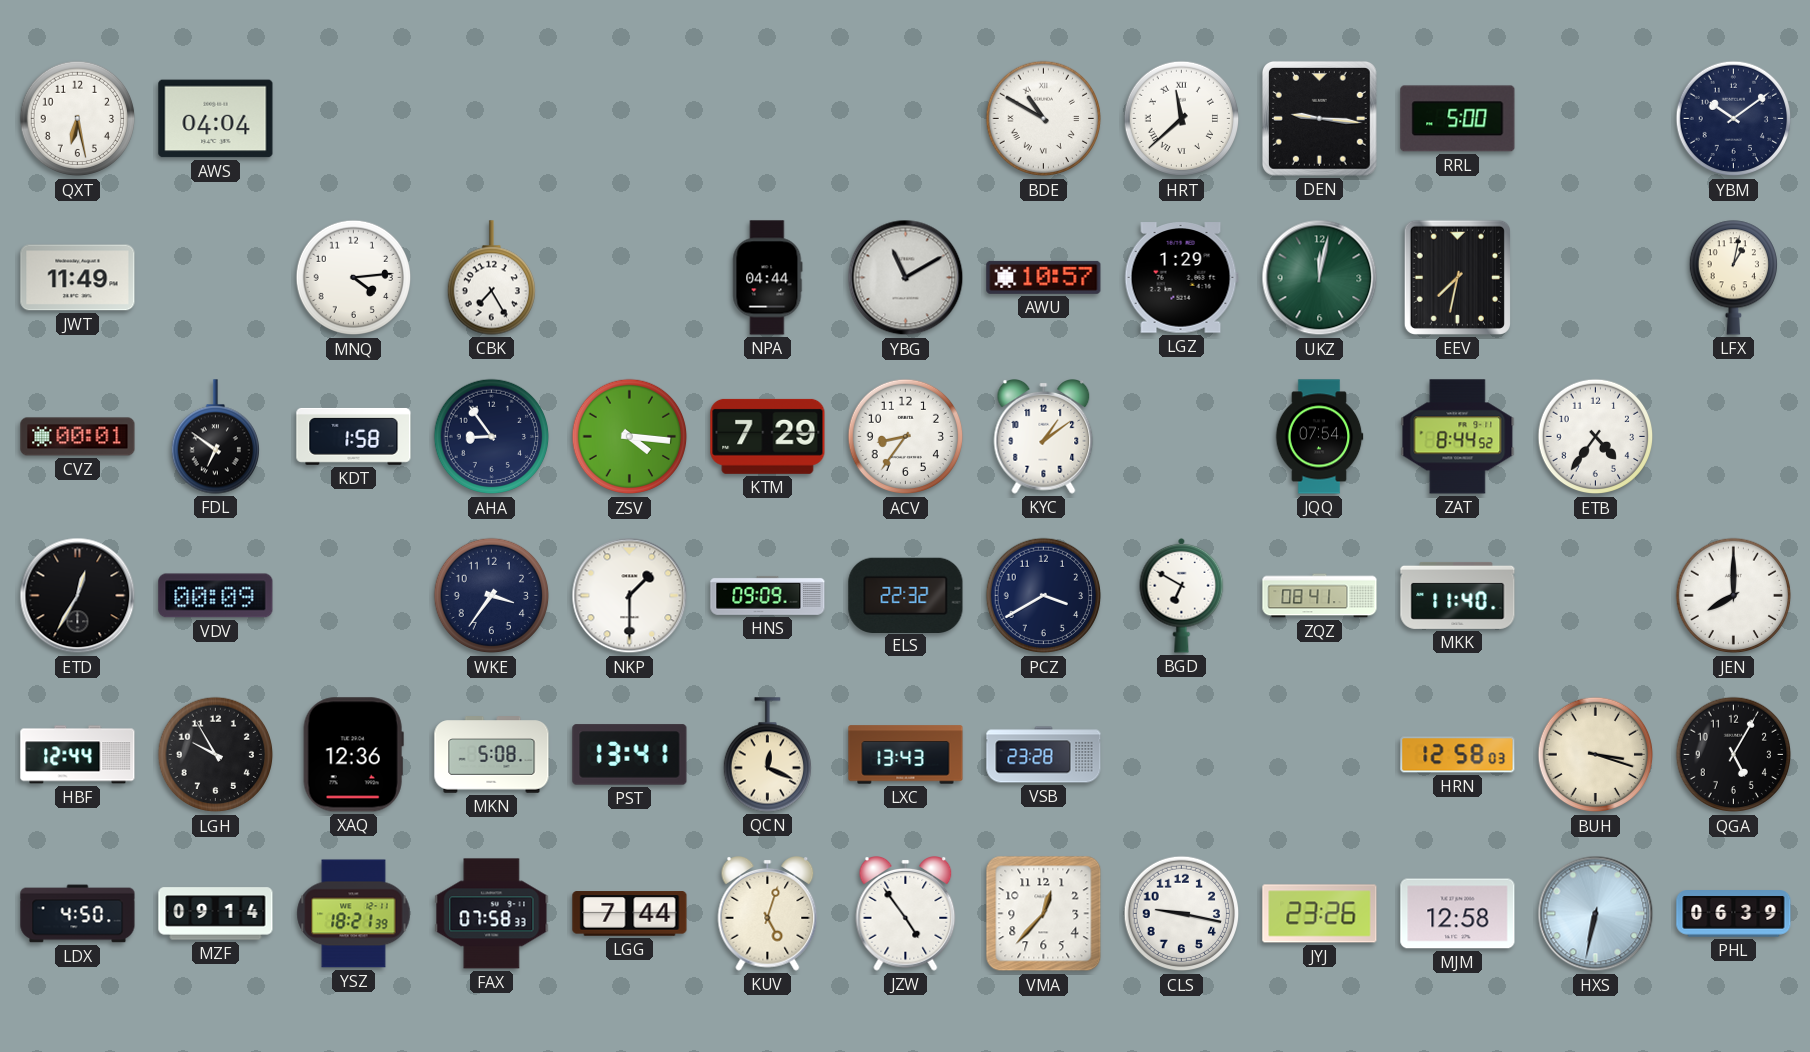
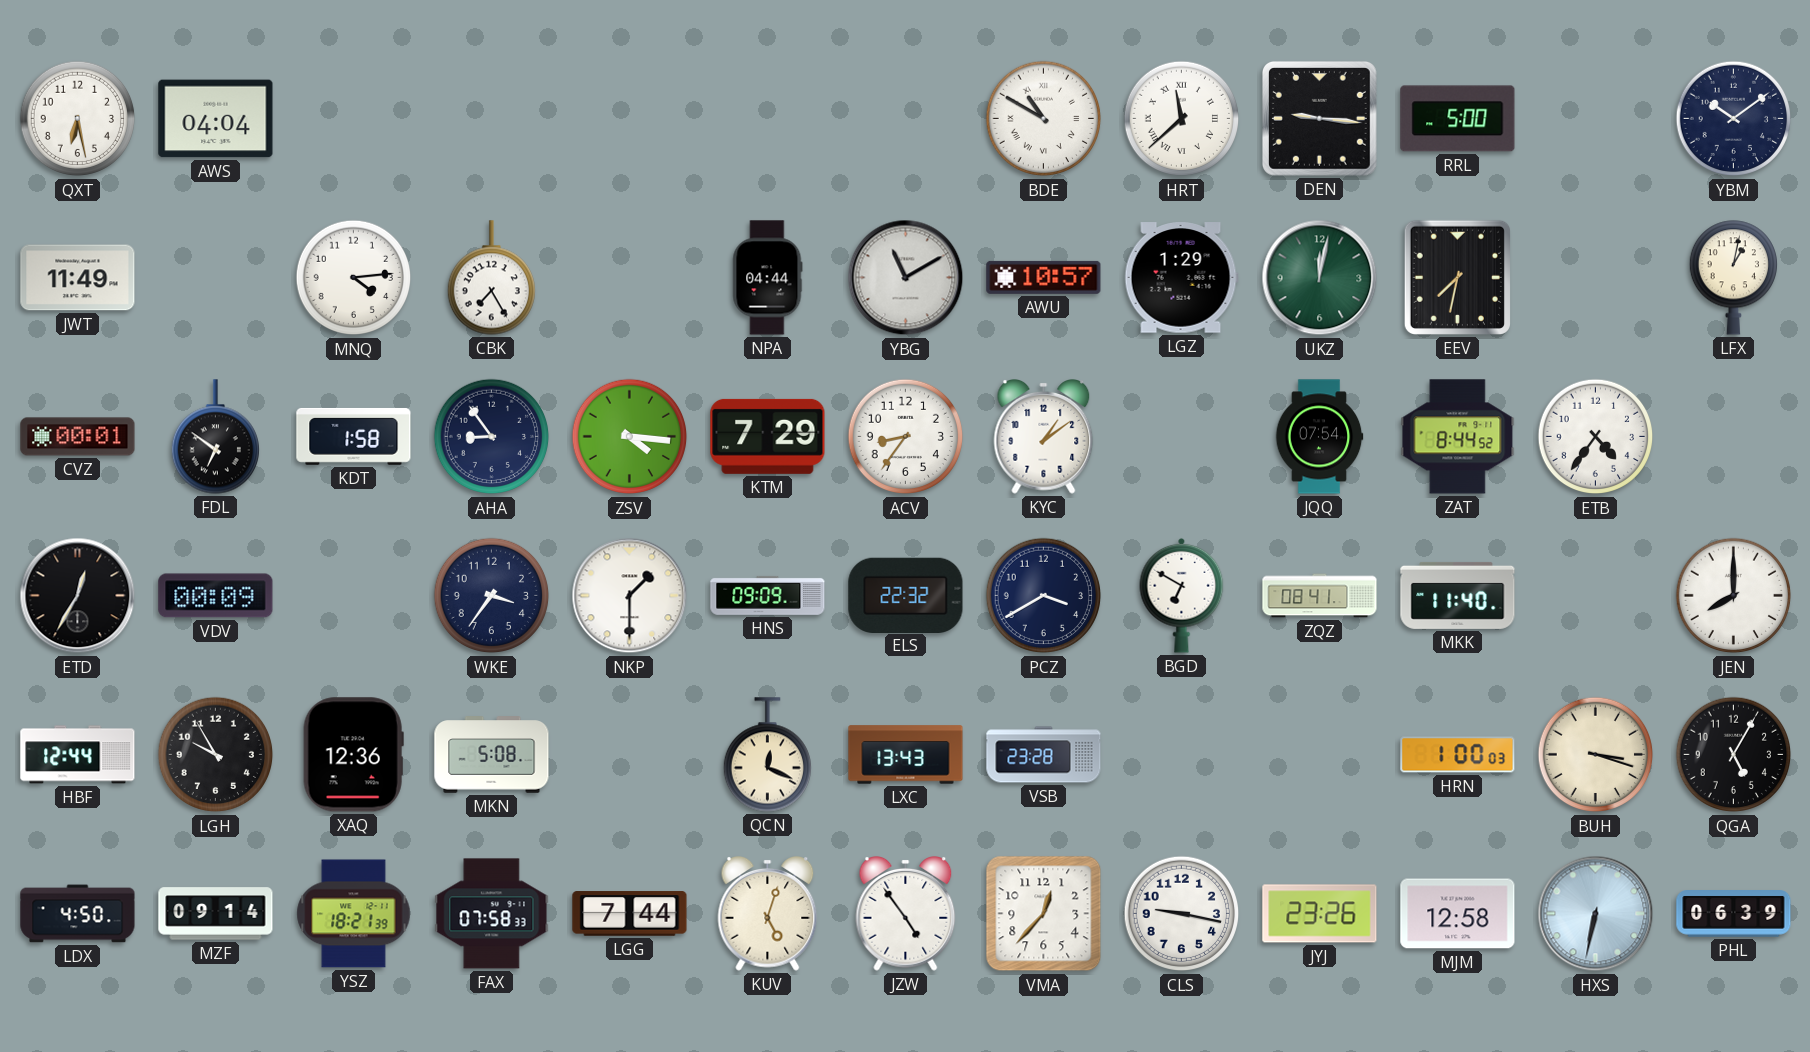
PST: 13:41 -> none
HRN: 12:58 -> 1:00
